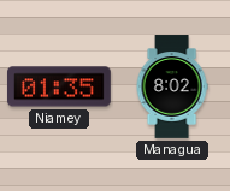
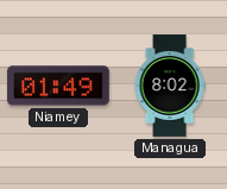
Niamey: 01:35 -> 01:49
